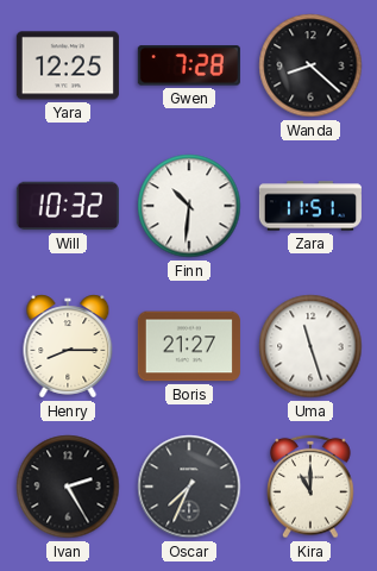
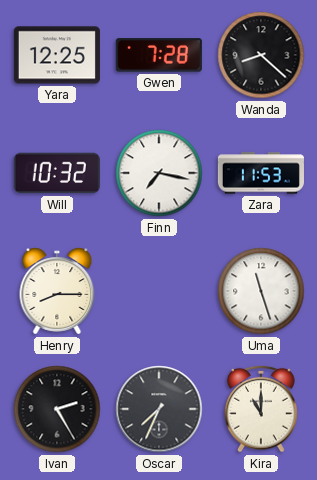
Finn: 10:31 -> 7:17
Zara: 11:51 -> 11:53
Boris: 21:27 -> none
